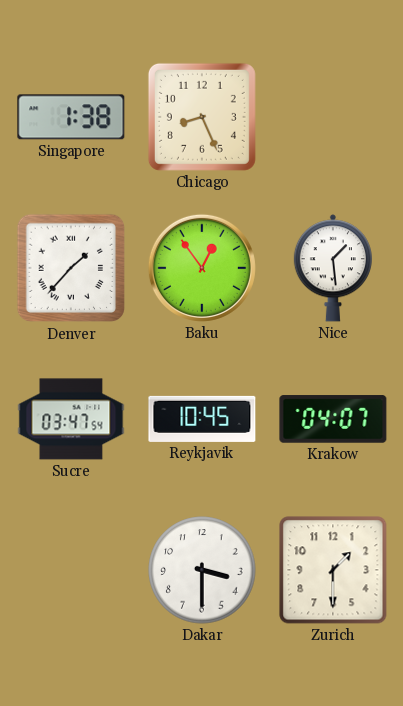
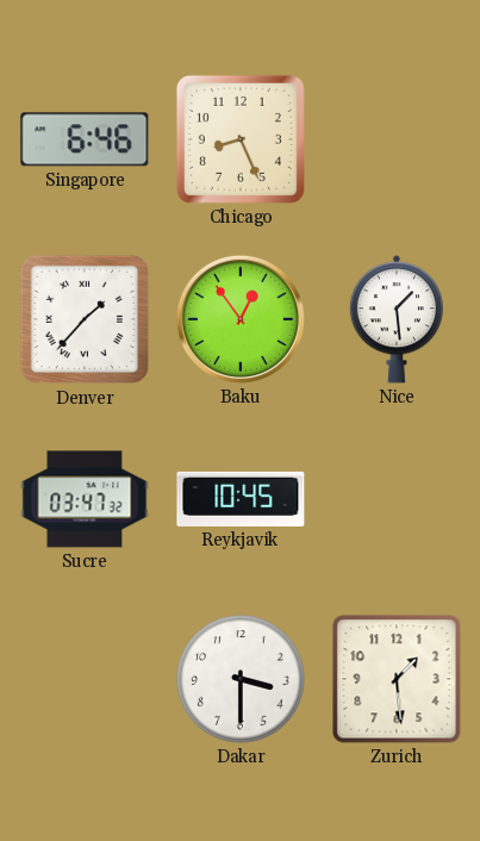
Singapore: 1:38 -> 6:46
Sucre: 03:47:54 -> 03:47:32
Krakow: 04:07 -> none
Zurich: 1:30 -> 1:29
